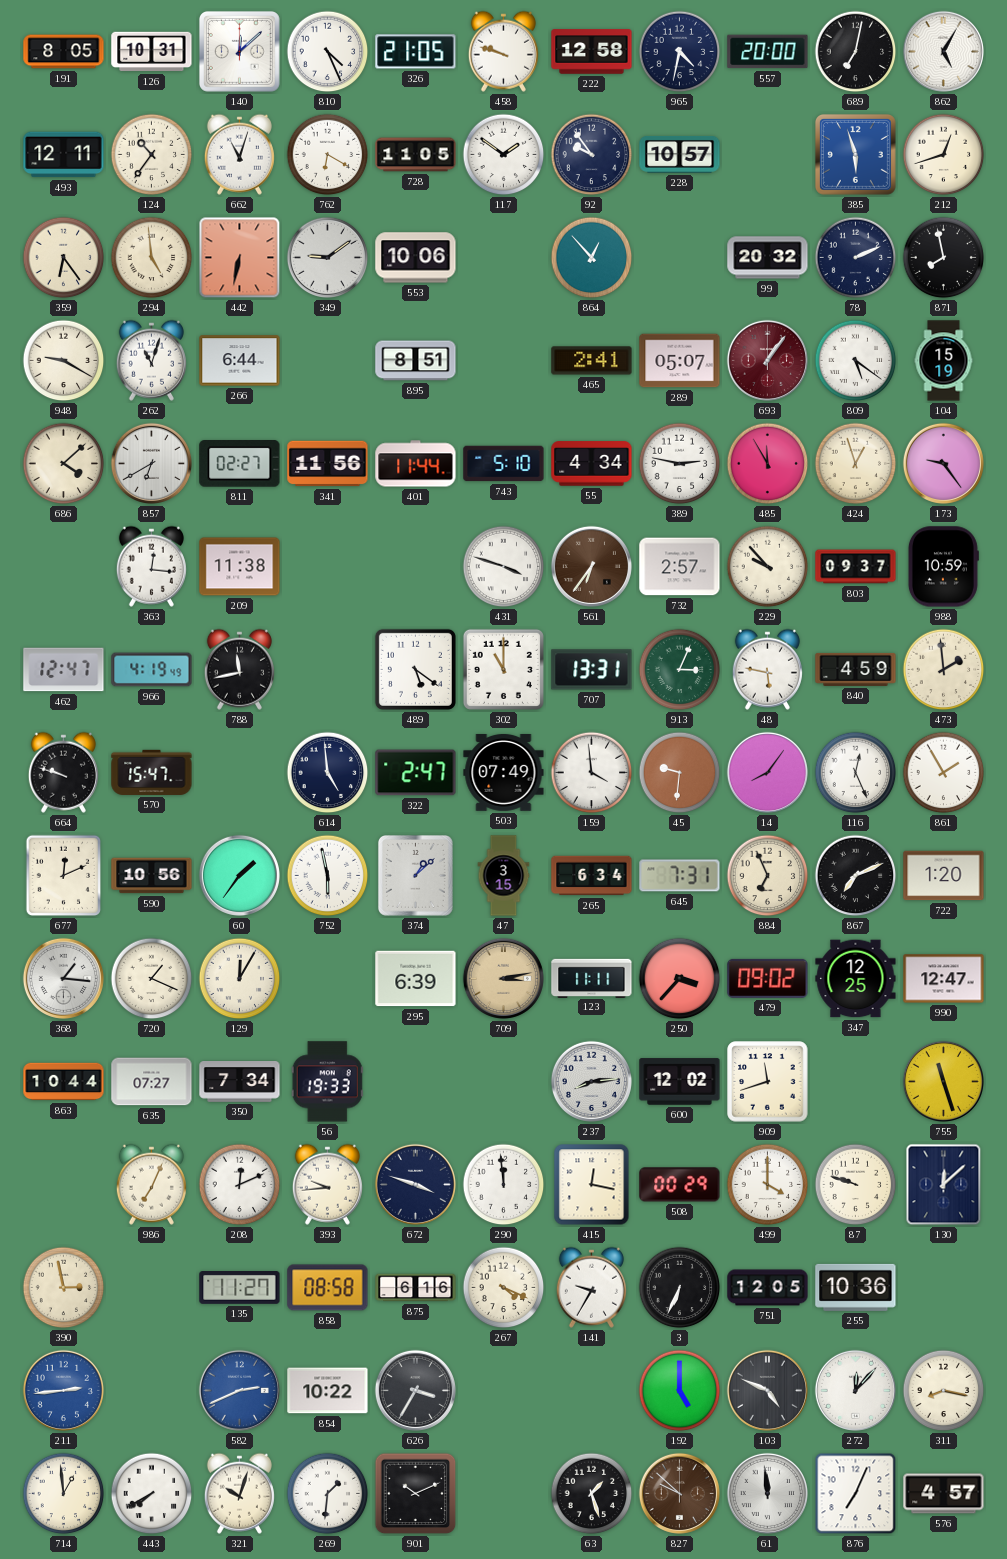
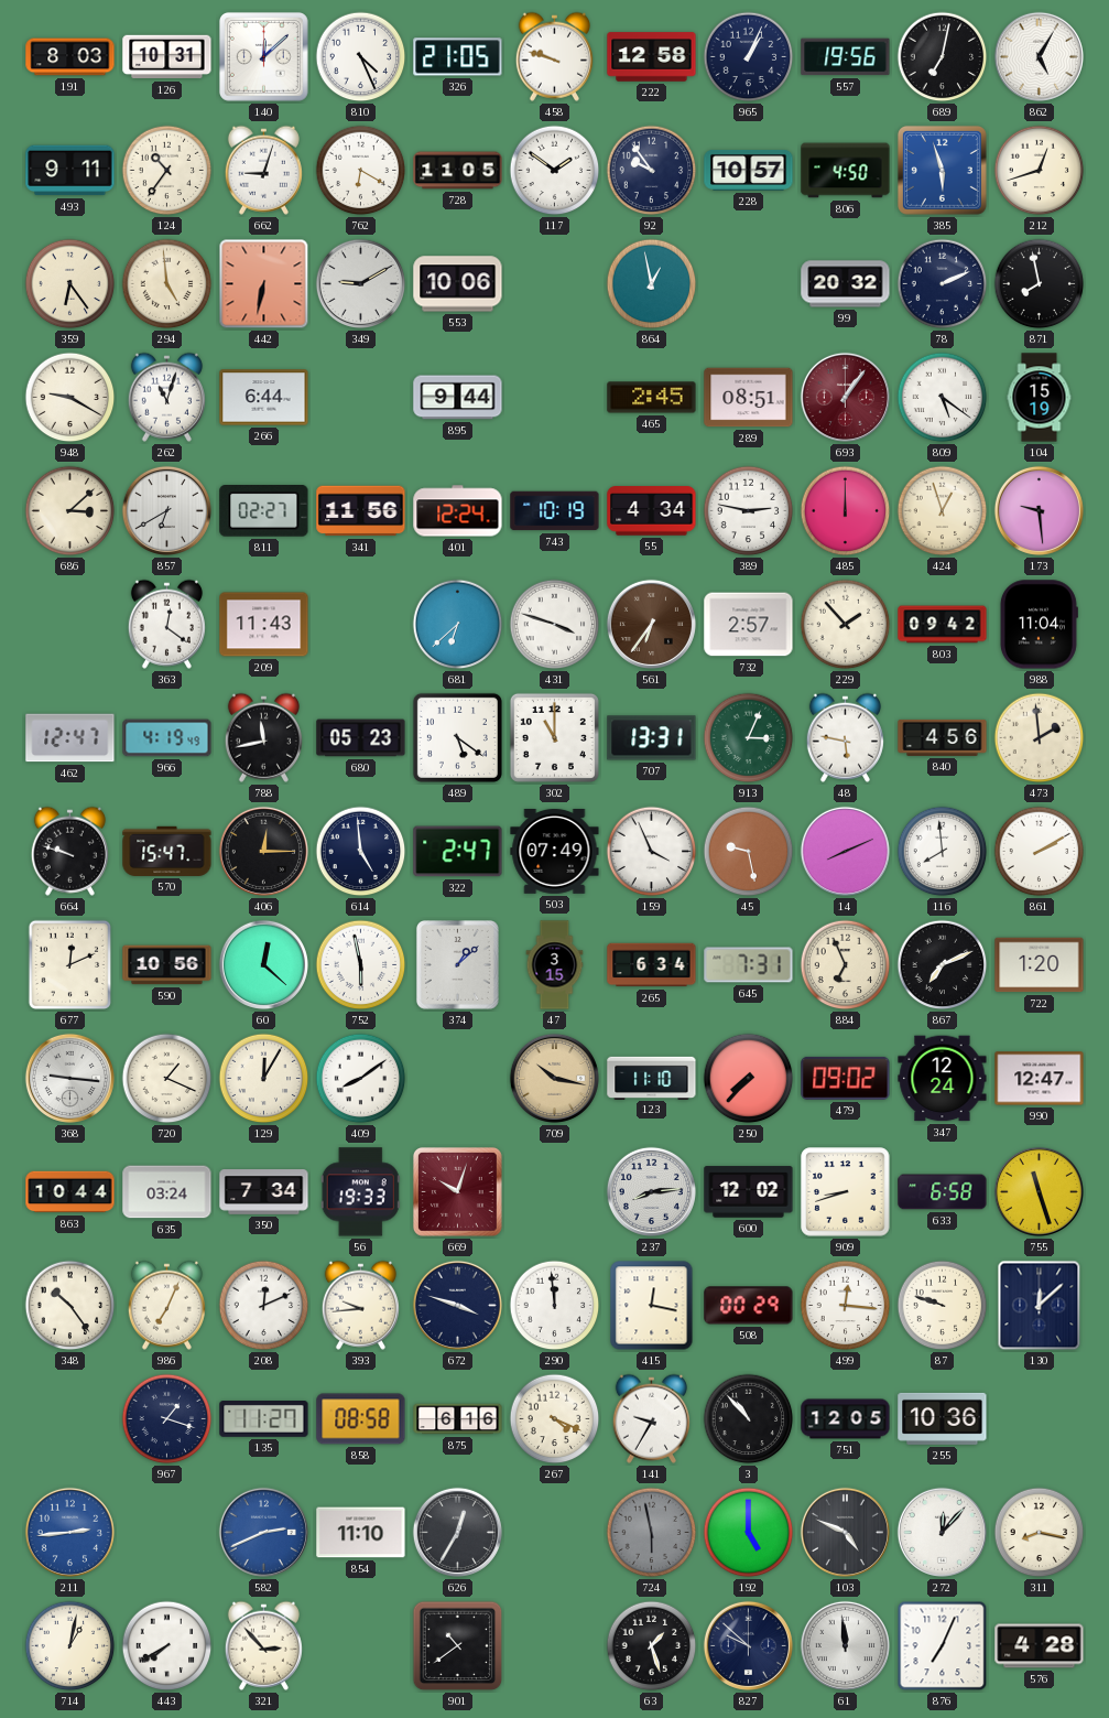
191: 8:05 -> 8:03
965: 4:32 -> 1:04
557: 20:00 -> 19:56
493: 12:11 -> 9:11
662: 11:03 -> 9:03
806: none -> 4:50
349: 9:09 -> 9:10
864: 12:53 -> 12:58
895: 8:51 -> 9:44
465: 2:41 -> 2:45
289: 05:07 -> 08:51
686: 4:08 -> 3:08
401: 11:44 -> 12:24
743: 5:10 -> 10:19
485: 11:55 -> 12:00
173: 9:24 -> 9:29
363: 12:16 -> 12:21
209: 11:38 -> 11:43
681: none -> 6:38
229: 9:53 -> 1:53
803: 09:37 -> 09:42
988: 10:59 -> 11:04
680: none -> 05:23
840: 4:59 -> 4:56
406: none -> 12:15
159: 3:59 -> 3:56
45: 9:31 -> 9:28
14: 8:06 -> 8:11
116: 12:26 -> 7:59
861: 1:55 -> 2:10
60: 1:36 -> 12:22
368: 1:16 -> 9:16
409: none -> 8:09
295: 6:39 -> none
709: 3:13 -> 10:17
123: 11:11 -> 11:10
250: 3:37 -> 7:37
347: 12:25 -> 12:24
635: 07:27 -> 03:24
669: none -> 10:03
909: 11:42 -> 8:42
633: none -> 6:58
348: none -> 10:24
499: 4:00 -> 12:16
390: 2:58 -> none
967: none -> 1:18
3: 6:34 -> 10:53
854: 10:22 -> 11:10
626: 3:35 -> 12:35
724: none -> 5:58
714: 12:59 -> 1:02
321: 10:03 -> 2:53
269: 1:31 -> none
901: 10:11 -> 10:39
827 dial: brown -> navy
576: 4:57 -> 4:28
